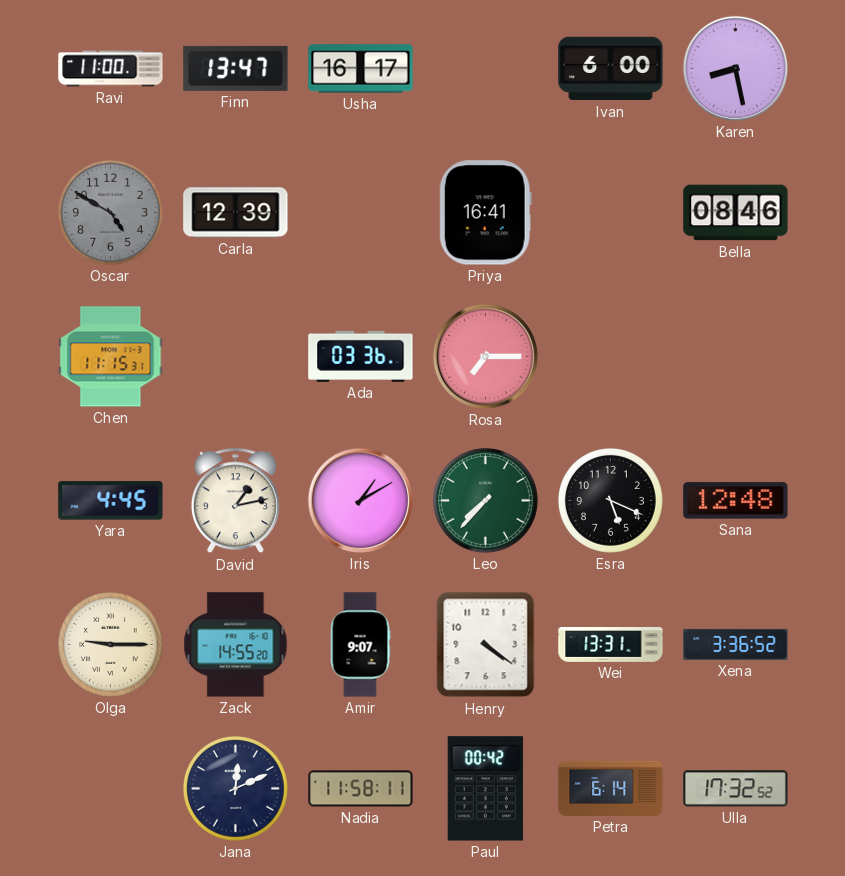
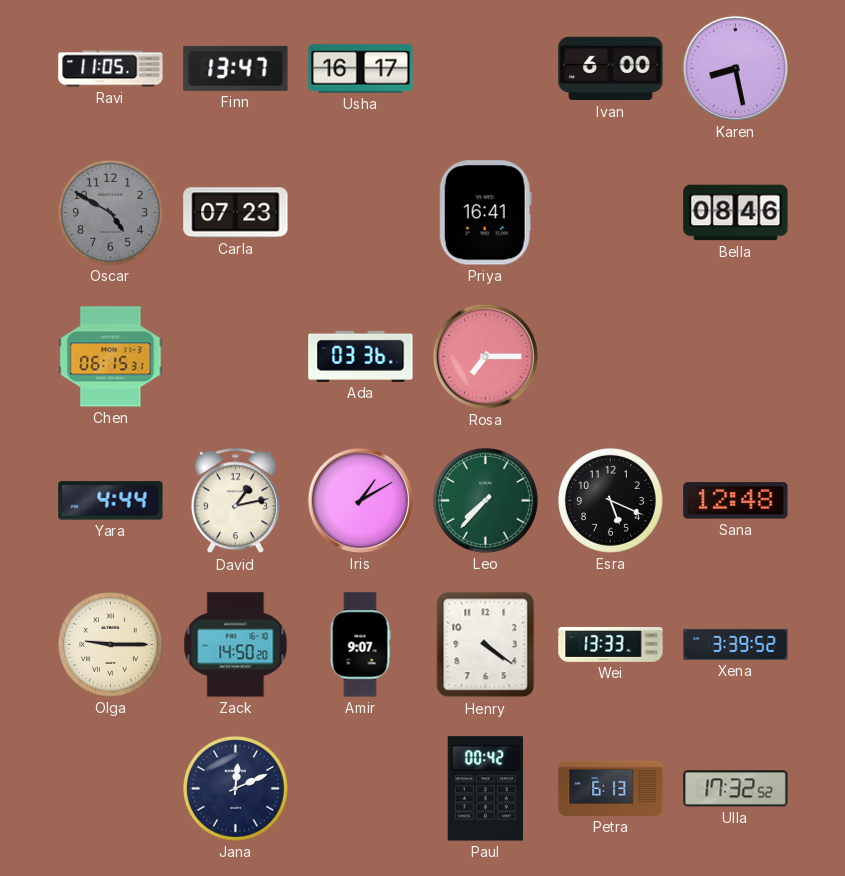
Ravi: 11:00 -> 11:05
Carla: 12:39 -> 07:23
Chen: 11:15 -> 06:15
Yara: 4:45 -> 4:44
Zack: 14:55 -> 14:50
Wei: 13:31 -> 13:33
Xena: 3:36 -> 3:39
Nadia: 11:58 -> none
Petra: 6:14 -> 6:13
